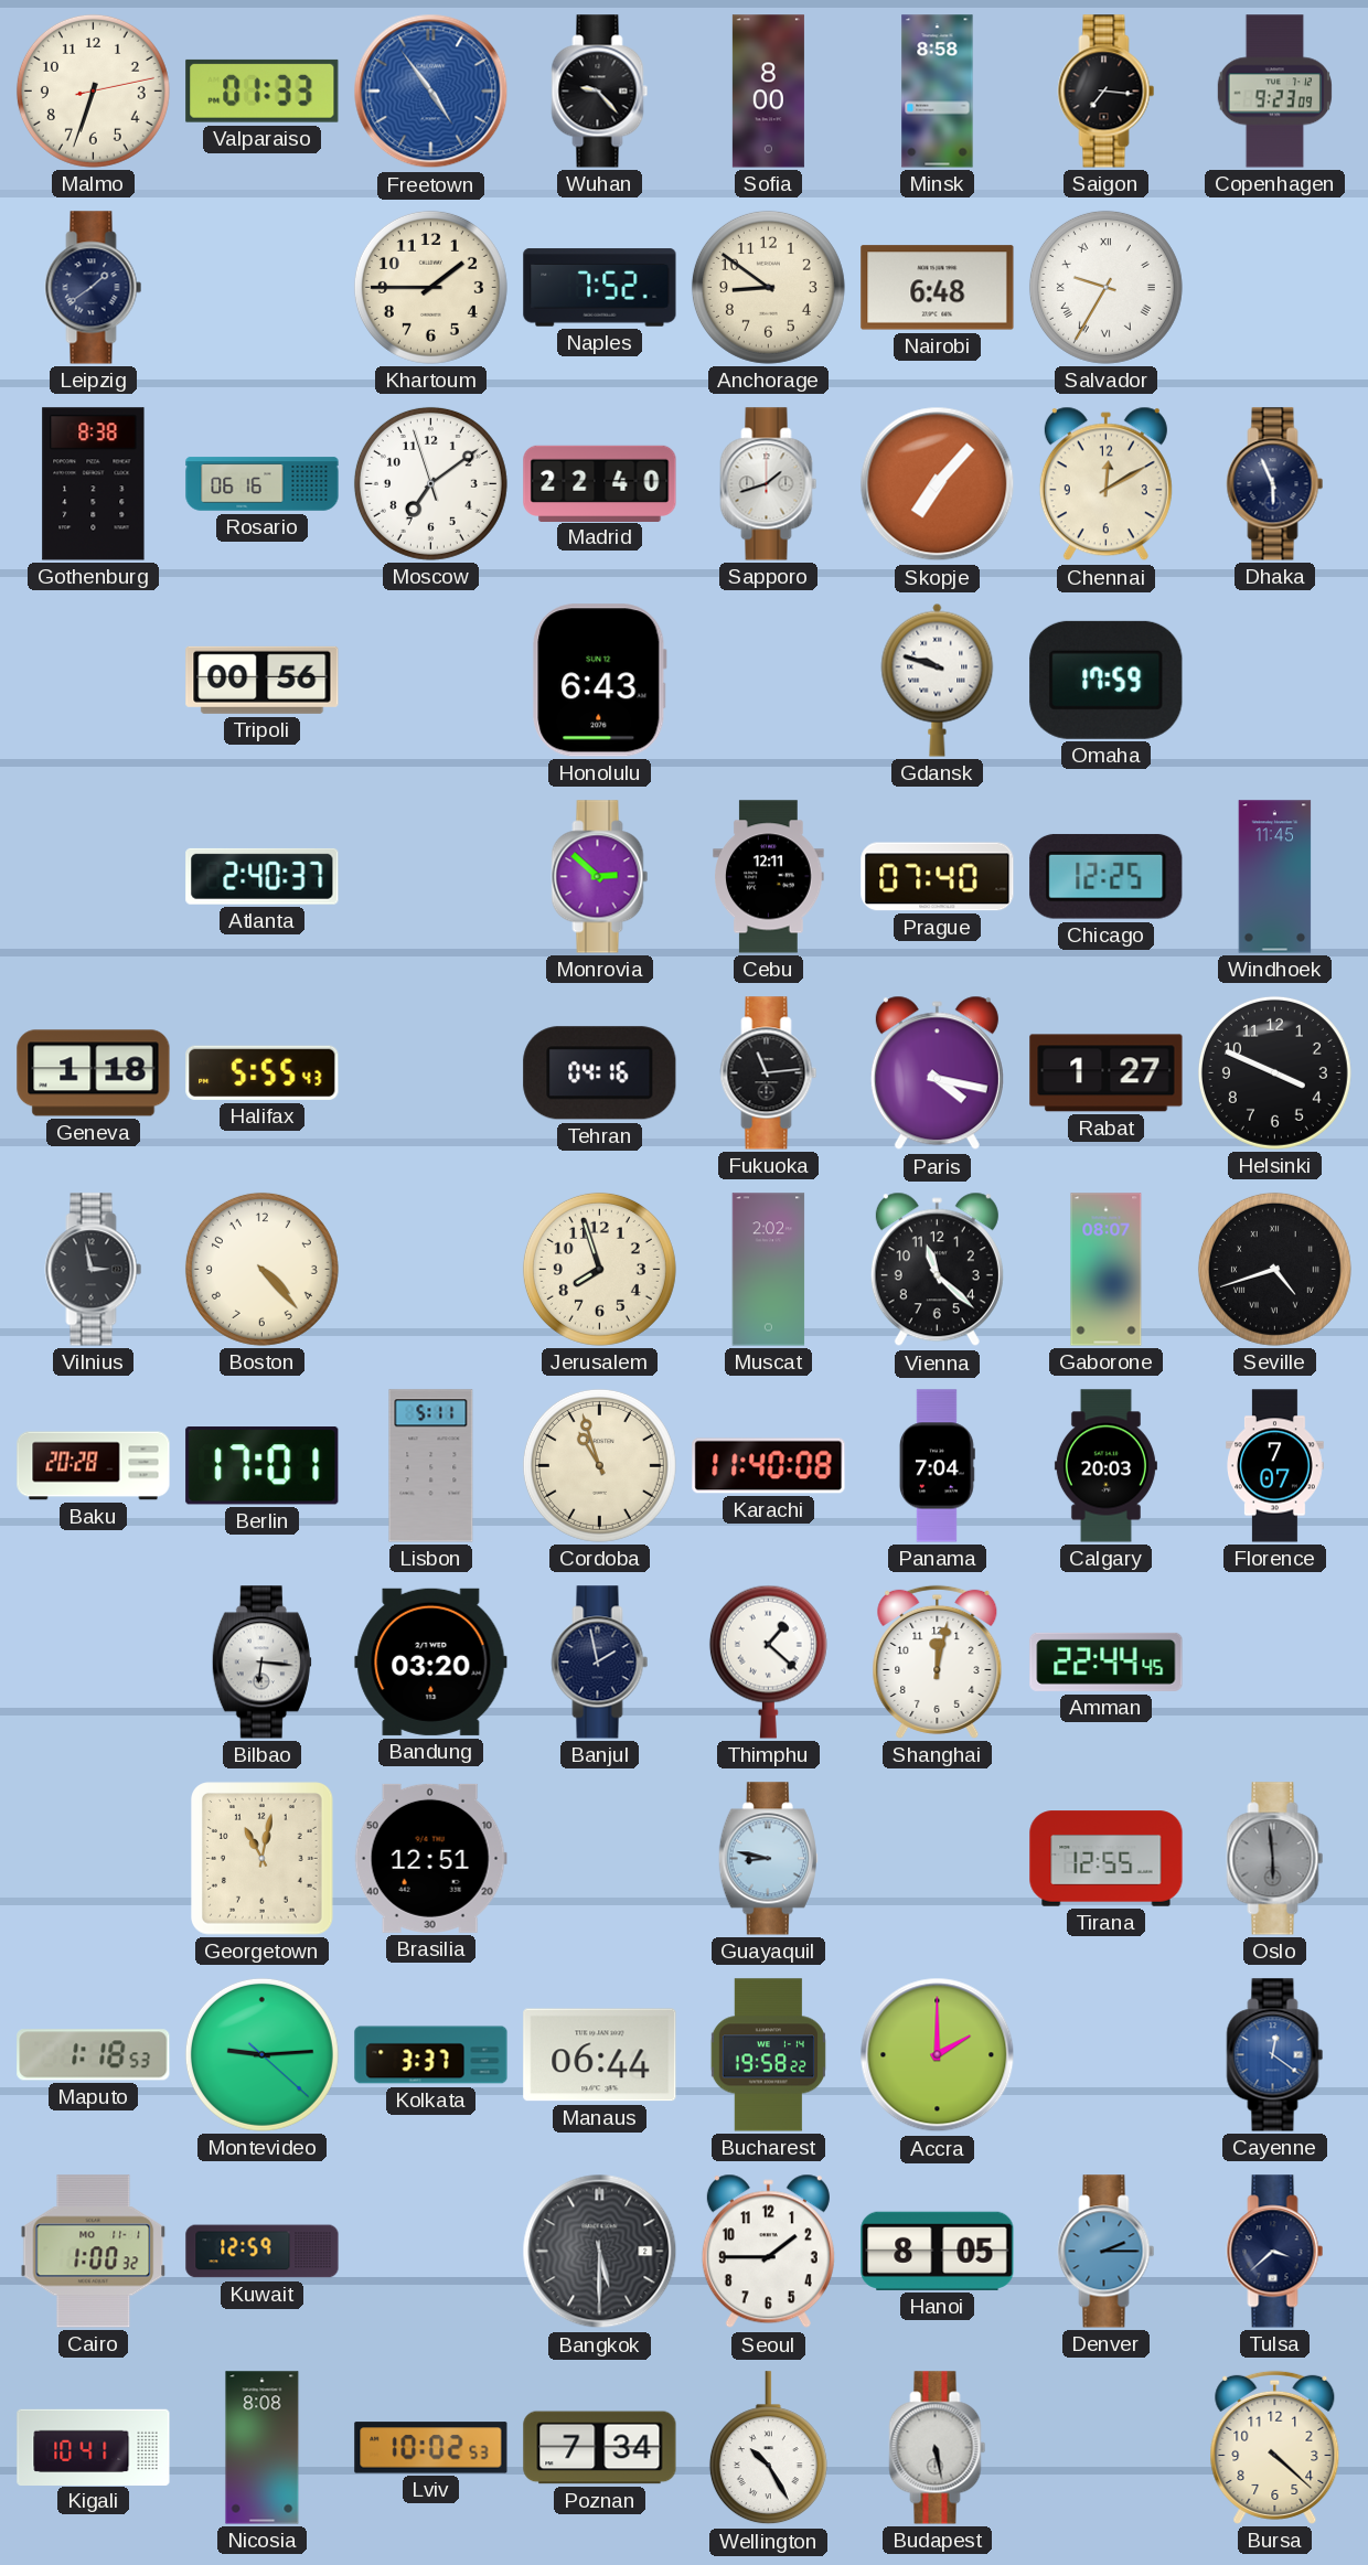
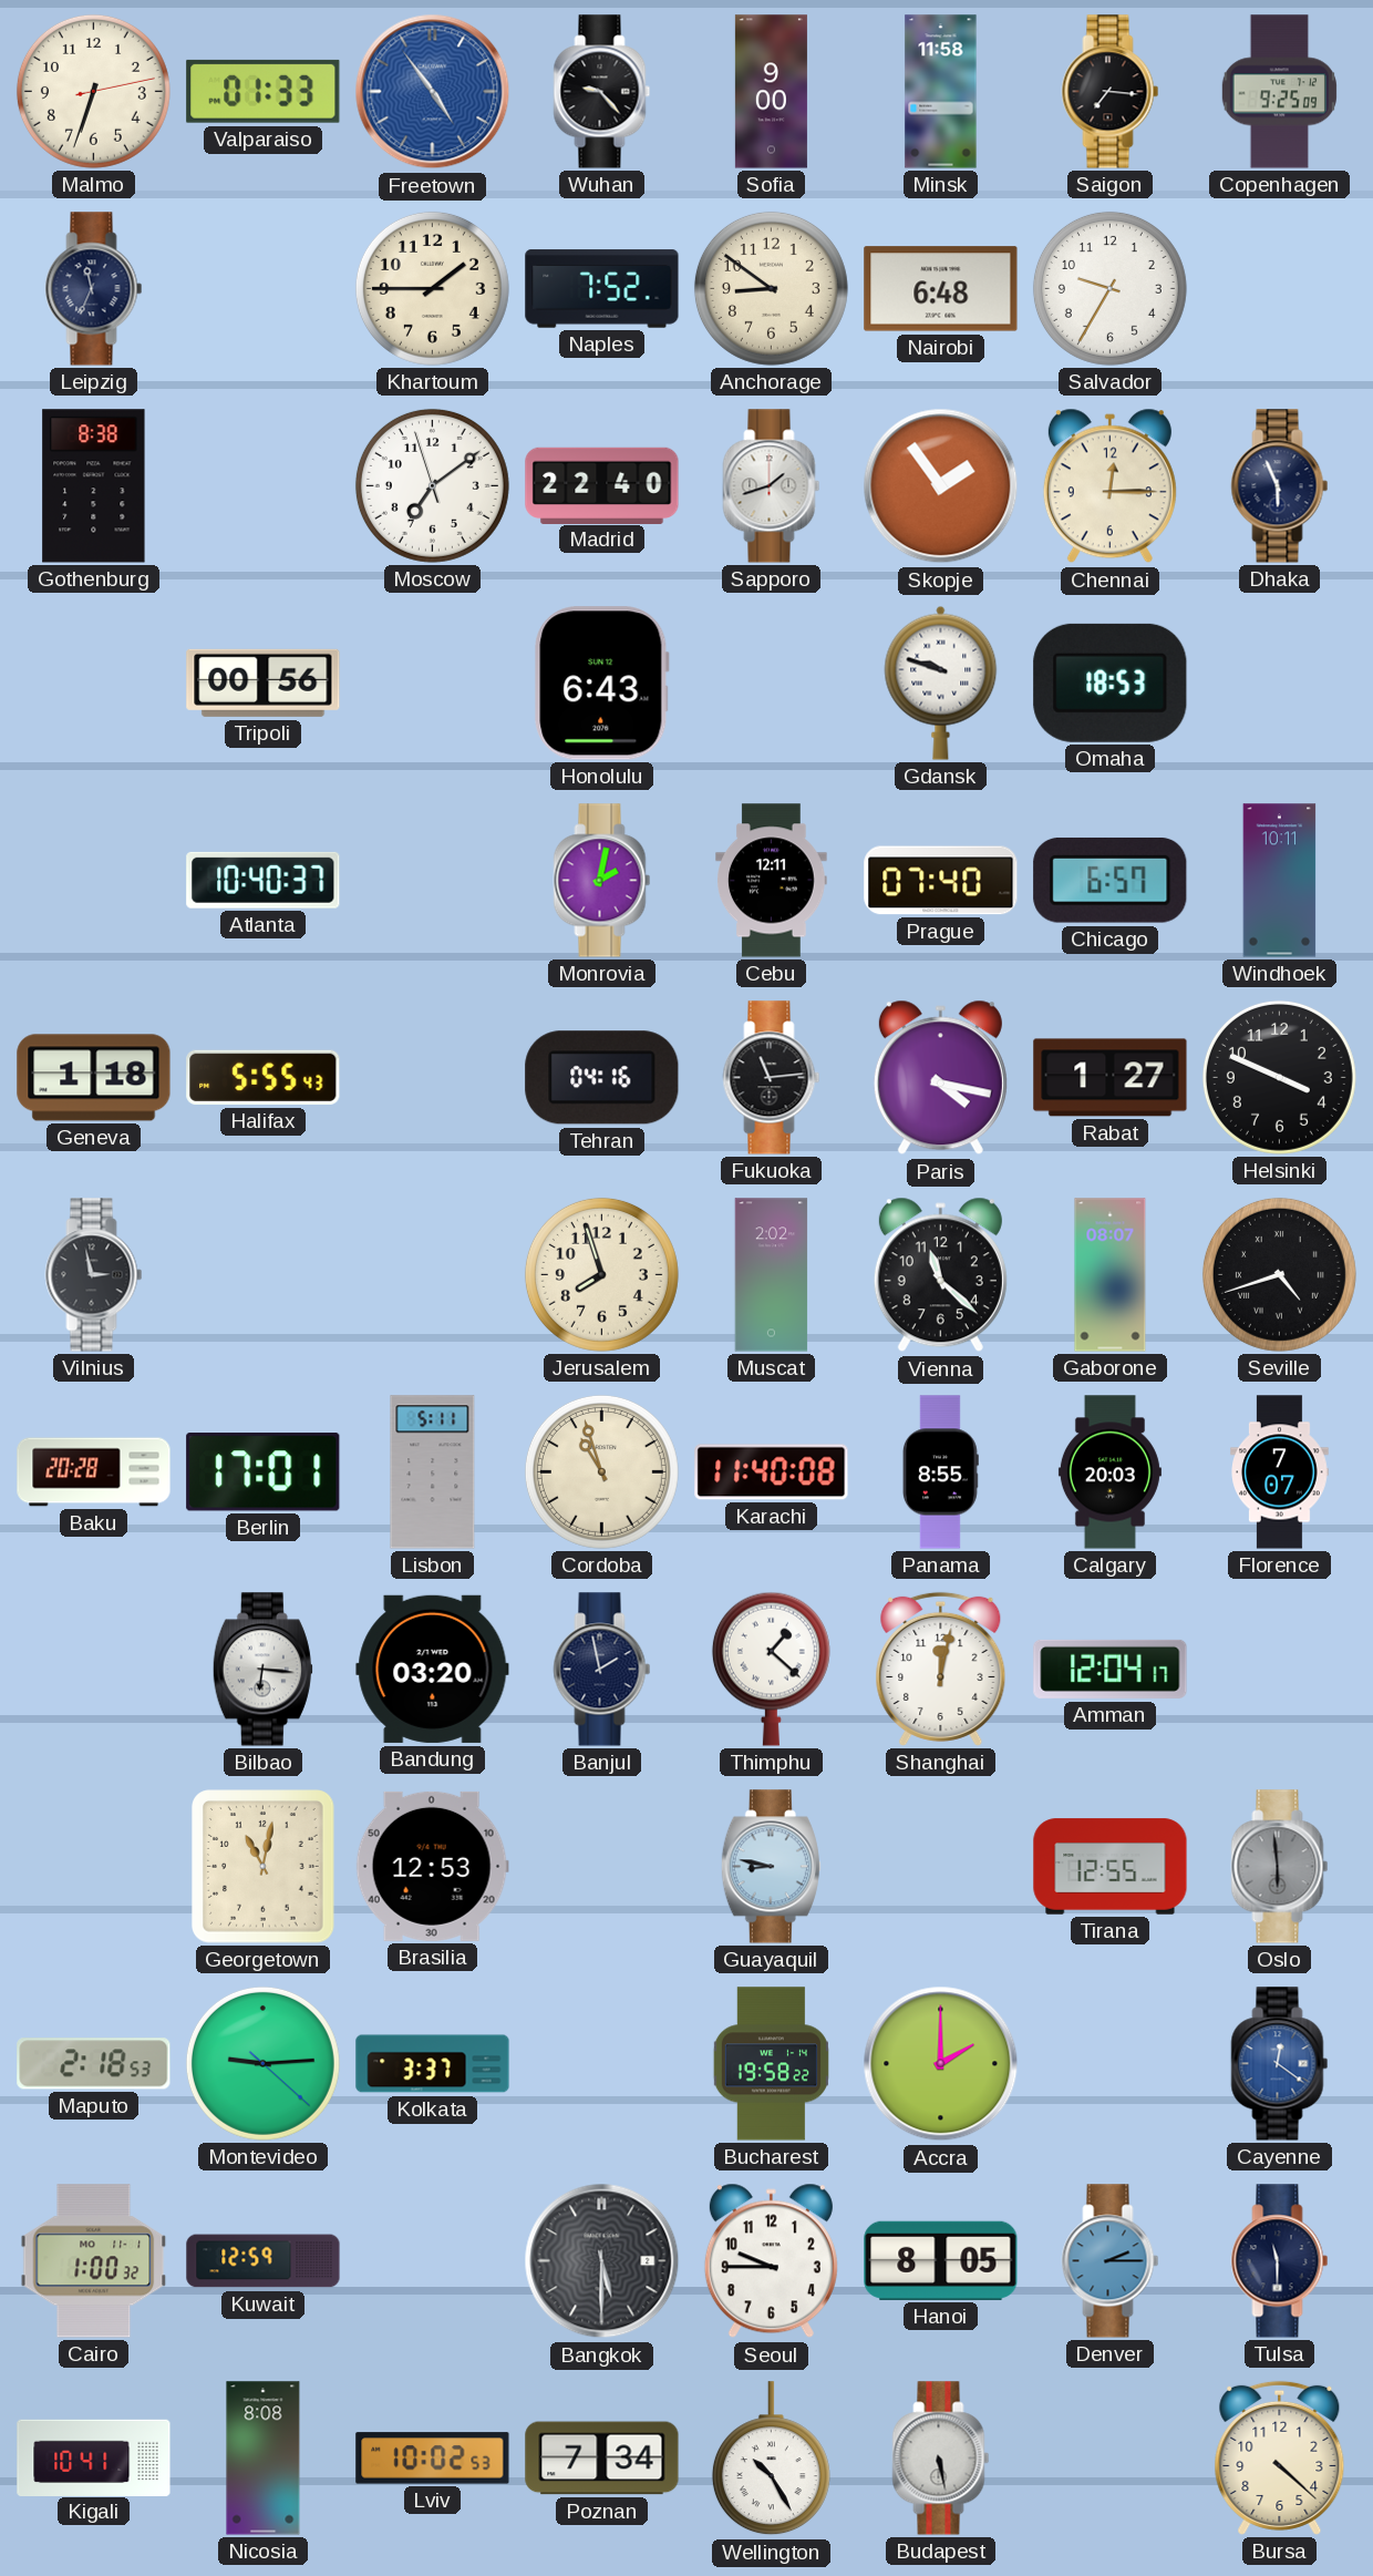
Sofia: 8:00 -> 9:00
Minsk: 8:58 -> 11:58
Copenhagen: 9:23 -> 9:25
Leipzig: 1:39 -> 11:34
Salvador numerals: Roman -> Arabic
Rosario: 06:16 -> none
Skopje: 7:07 -> 1:54
Chennai: 12:10 -> 12:15
Omaha: 17:59 -> 18:53
Atlanta: 2:40 -> 10:40
Monrovia: 2:52 -> 2:02
Chicago: 12:25 -> 6:57
Windhoek: 11:45 -> 10:11
Boston: 4:23 -> none
Panama: 7:04 -> 8:55
Amman: 22:44 -> 12:04
Brasilia: 12:51 -> 12:53
Maputo: 1:18 -> 2:18
Manaus: 06:44 -> none
Seoul: 1:45 -> 9:45
Tulsa: 3:38 -> 11:30
